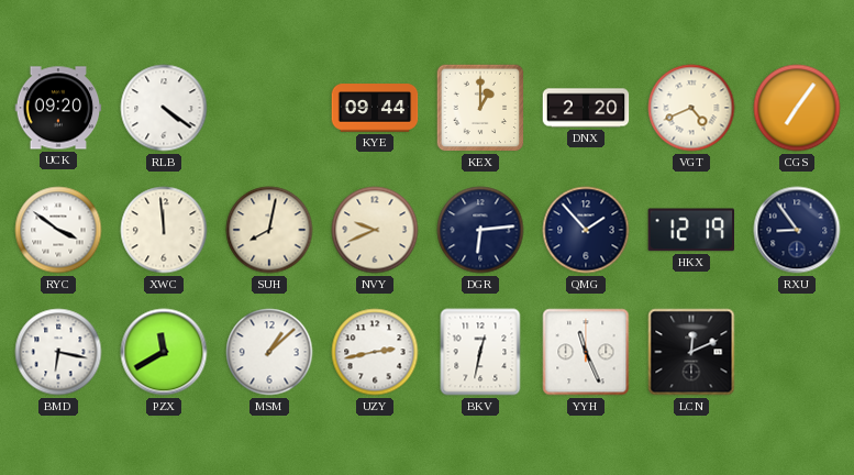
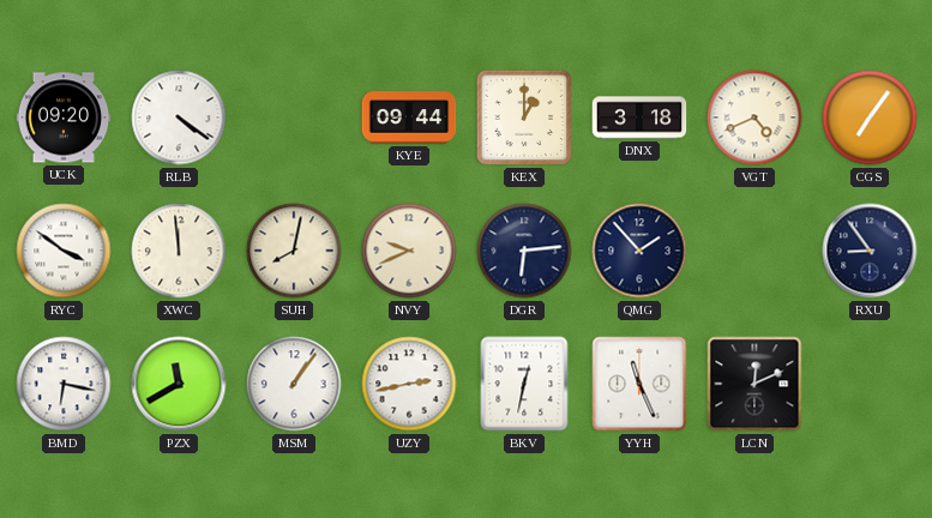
DNX: 2:20 -> 3:18
HKX: 12:19 -> none
MSM: 1:08 -> 1:06
